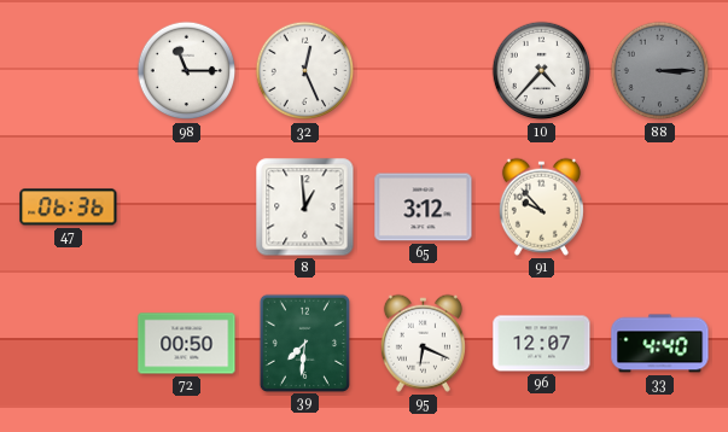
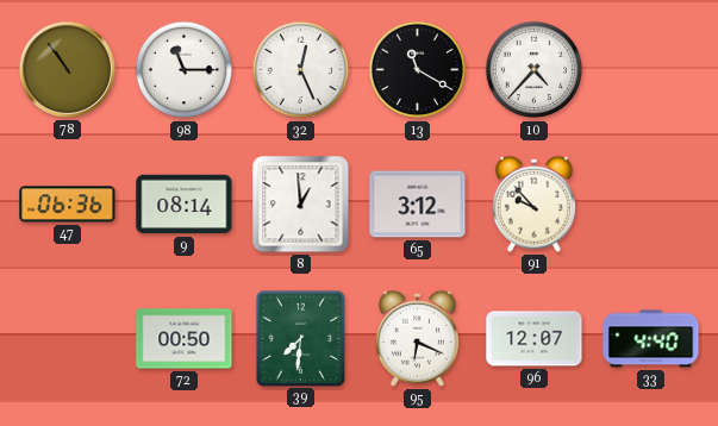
78: none -> 10:54
13: none -> 11:20
88: 3:15 -> none
9: none -> 08:14
